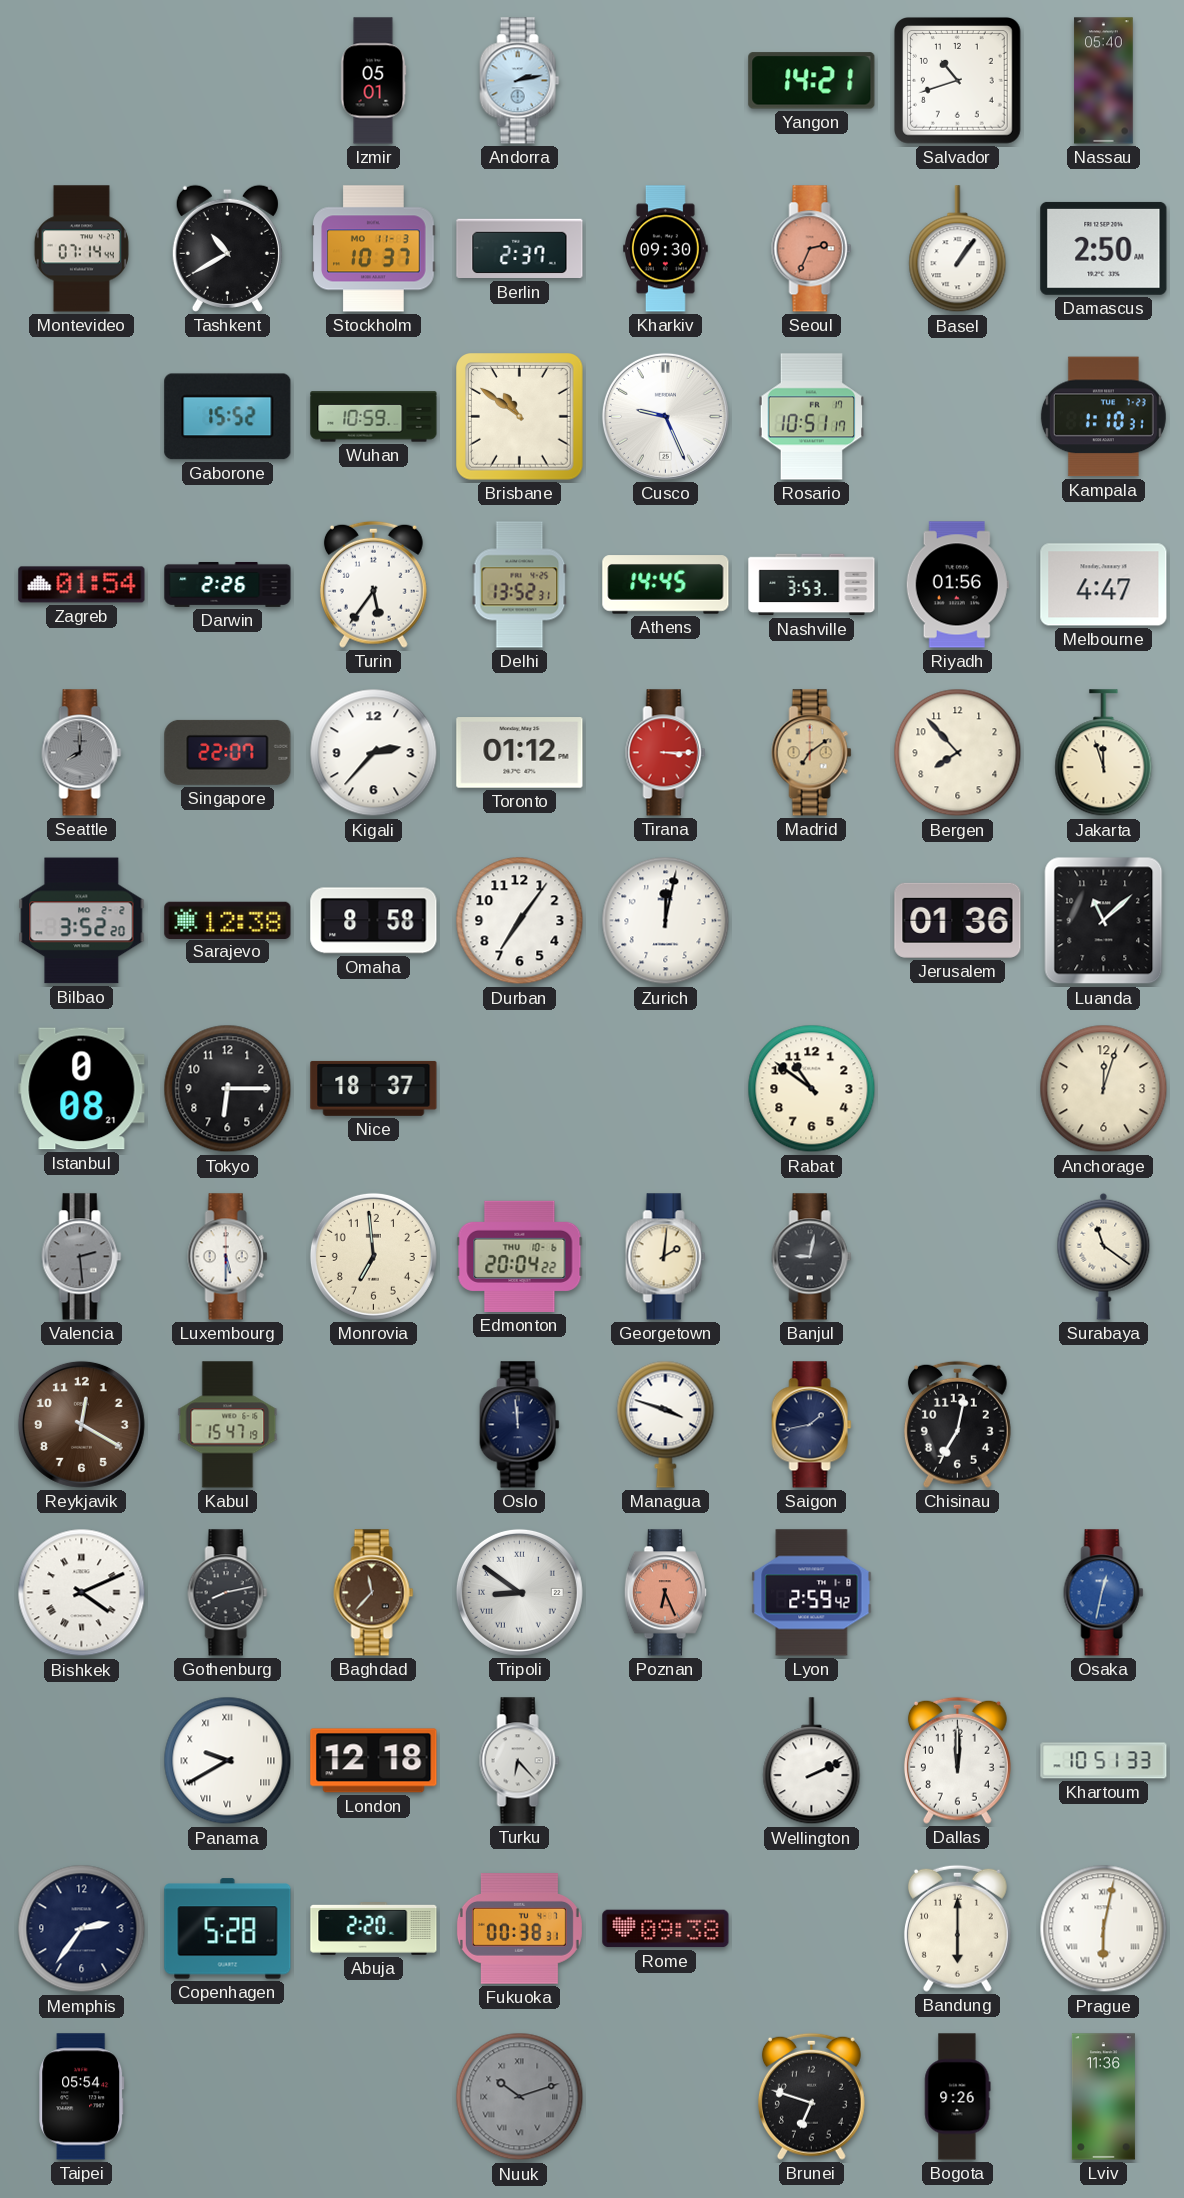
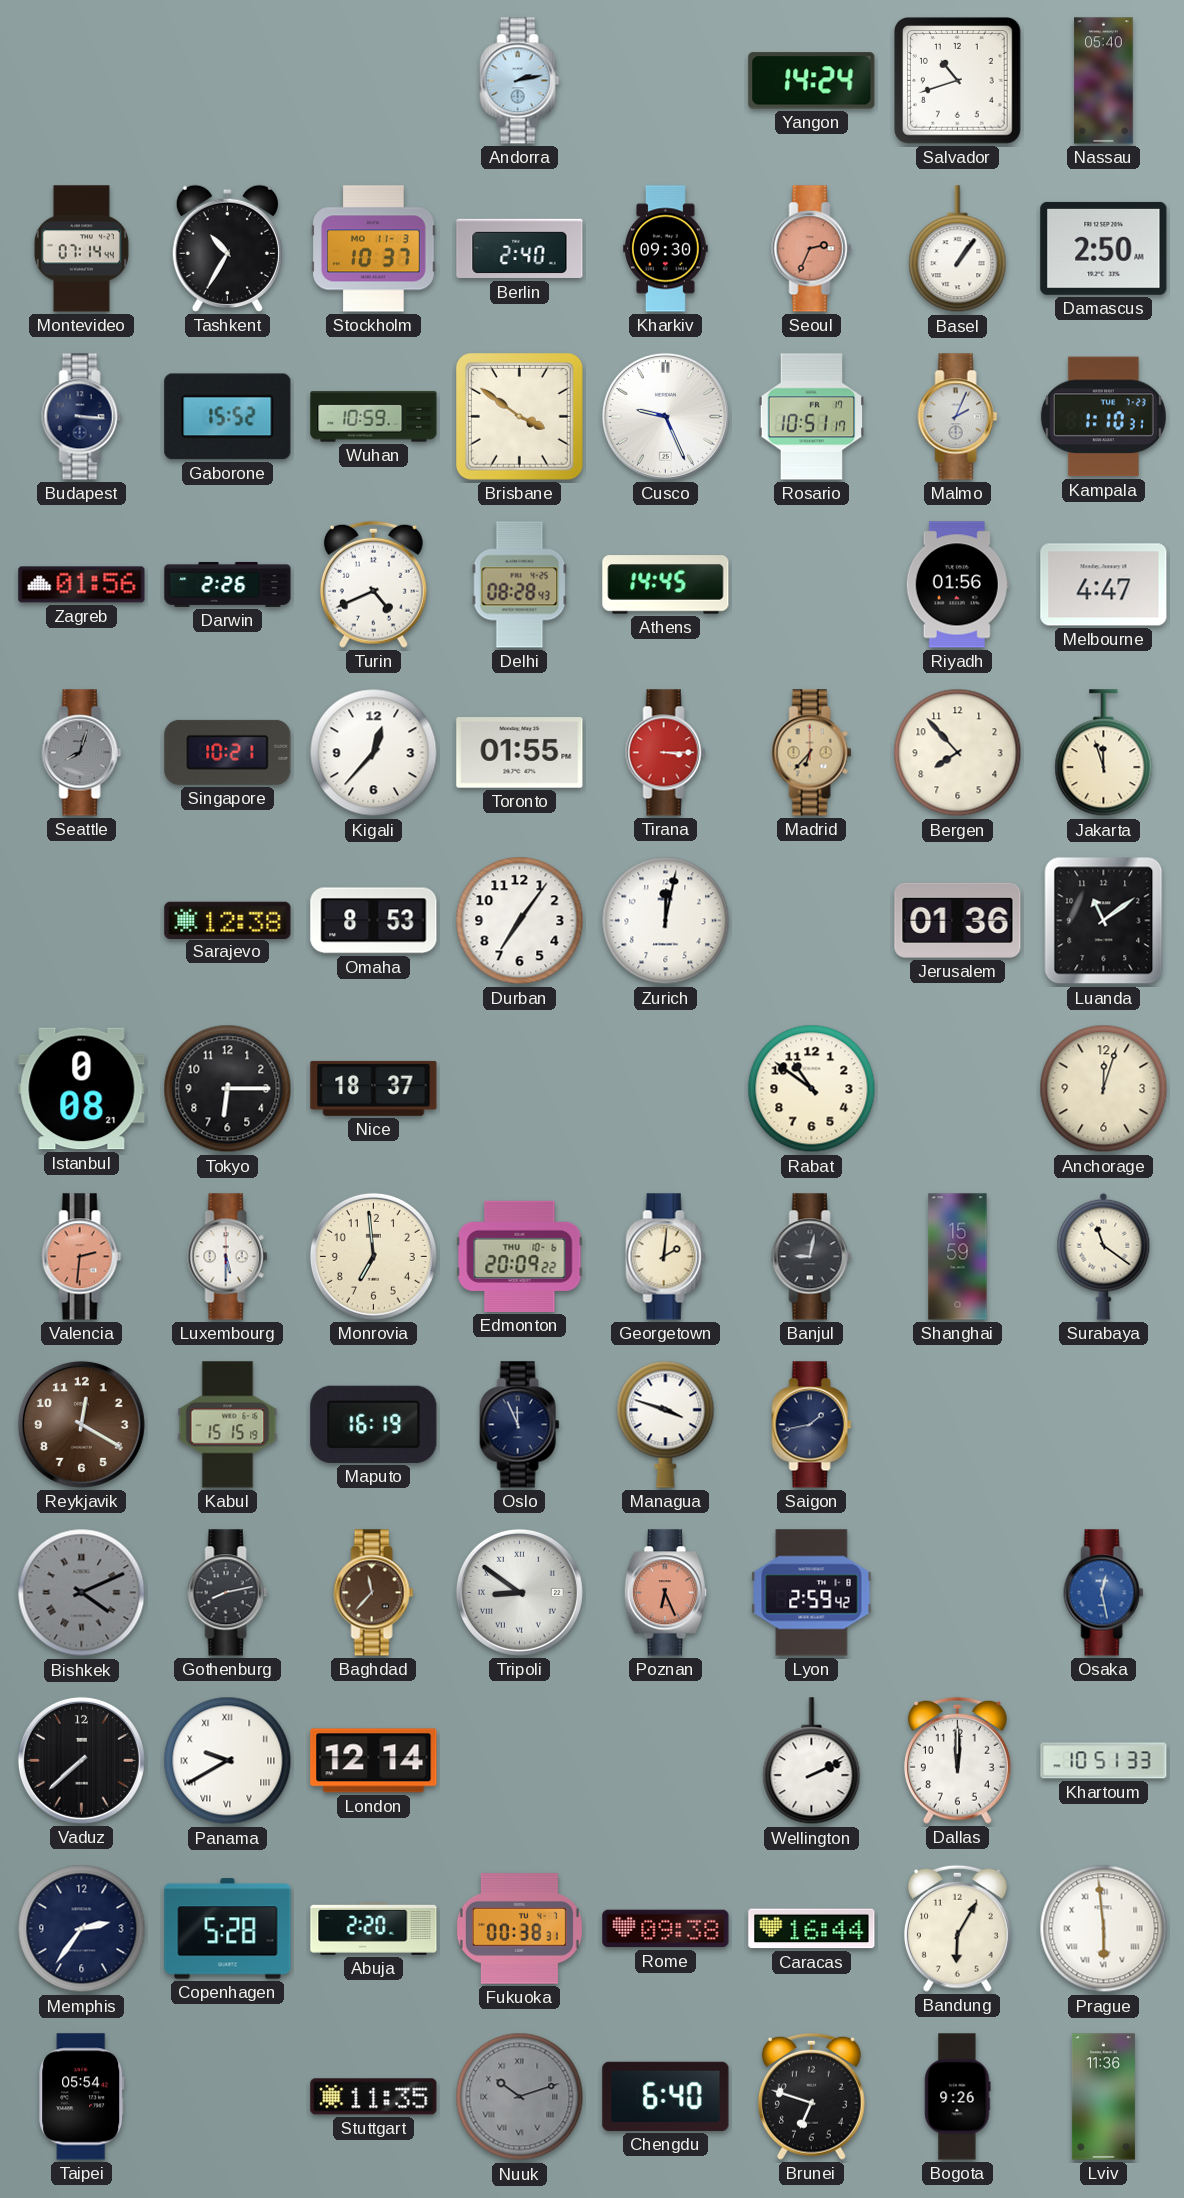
Izmir: 05:01 -> none
Yangon: 14:21 -> 14:24
Tashkent: 10:40 -> 10:35
Berlin: 2:37 -> 2:40
Budapest: none -> 3:16
Brisbane: 10:51 -> 3:51
Malmo: none -> 2:04
Zagreb: 01:54 -> 01:56
Turin: 5:36 -> 4:41
Delhi: 13:52 -> 08:28
Nashville: 3:53 -> none
Seattle: 8:00 -> 8:03
Singapore: 22:07 -> 10:21
Kigali: 2:37 -> 12:37
Toronto: 01:12 -> 01:55
Madrid: 7:09 -> 6:37
Bilbao: 3:52 -> none
Omaha: 8:58 -> 8:53
Luanda: 11:08 -> 11:09
Valencia: 2:29 -> 2:31
Valencia dial: grey -> salmon
Edmonton: 20:04 -> 20:09
Shanghai: none -> 15:59
Kabul: 15:47 -> 15:15
Maputo: none -> 16:19
Oslo: 11:59 -> 11:56
Chisinau: 7:02 -> none
Bishkek dial: white -> grey
Osaka: 12:32 -> 12:28
Vaduz: none -> 7:38
London: 12:18 -> 12:14
Turku: 6:23 -> none
Caracas: none -> 16:44
Bandung: 6:00 -> 6:05
Prague: 6:02 -> 5:59
Stuttgart: none -> 11:35
Chengdu: none -> 6:40
